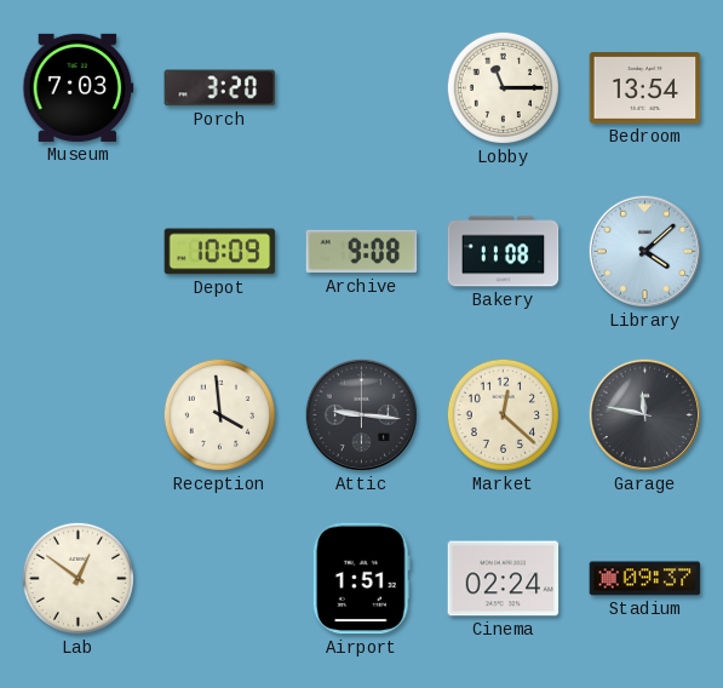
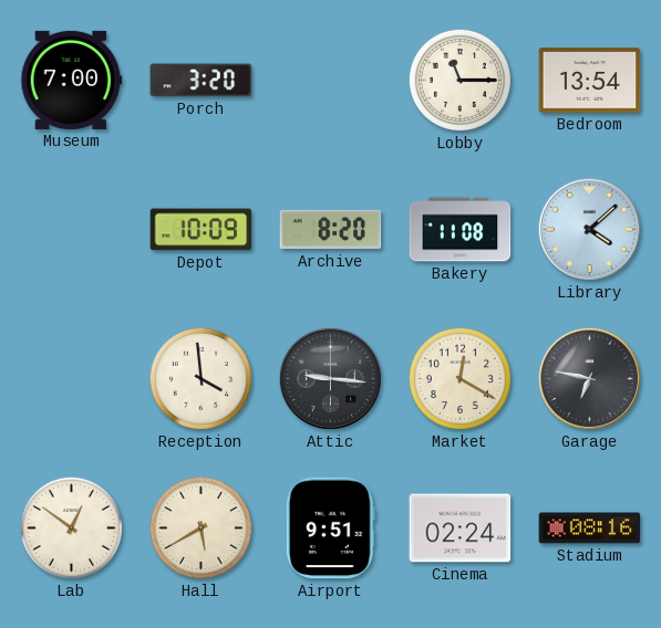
Museum: 7:03 -> 7:00
Archive: 9:08 -> 8:20
Market: 12:22 -> 12:20
Garage: 11:47 -> 6:47
Hall: none -> 5:40
Airport: 1:51 -> 9:51
Stadium: 09:37 -> 08:16
